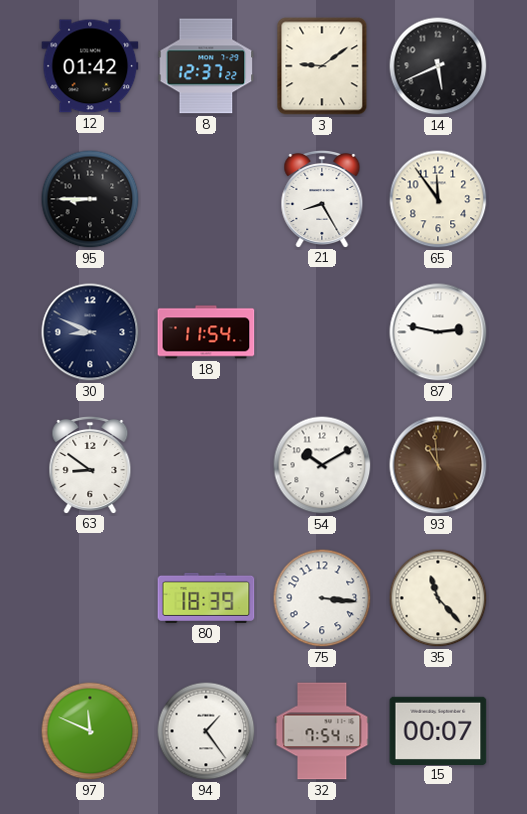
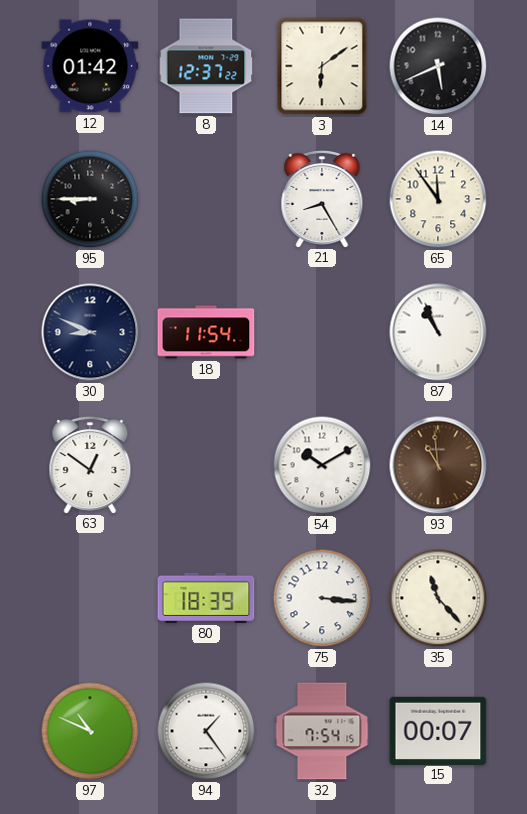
3: 9:09 -> 6:09
87: 2:47 -> 10:56
63: 8:51 -> 12:51
97: 11:49 -> 10:49
